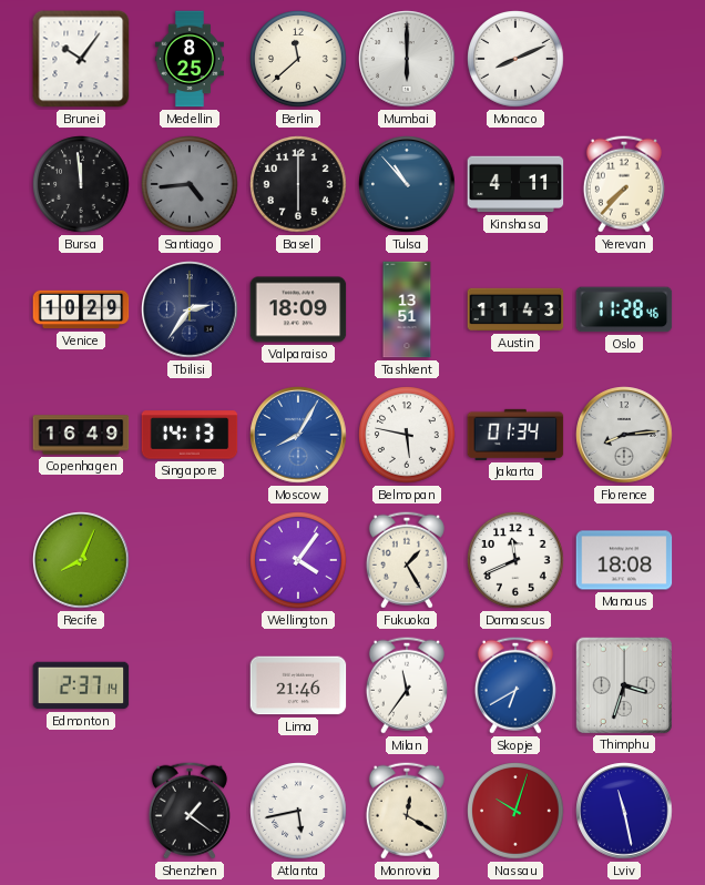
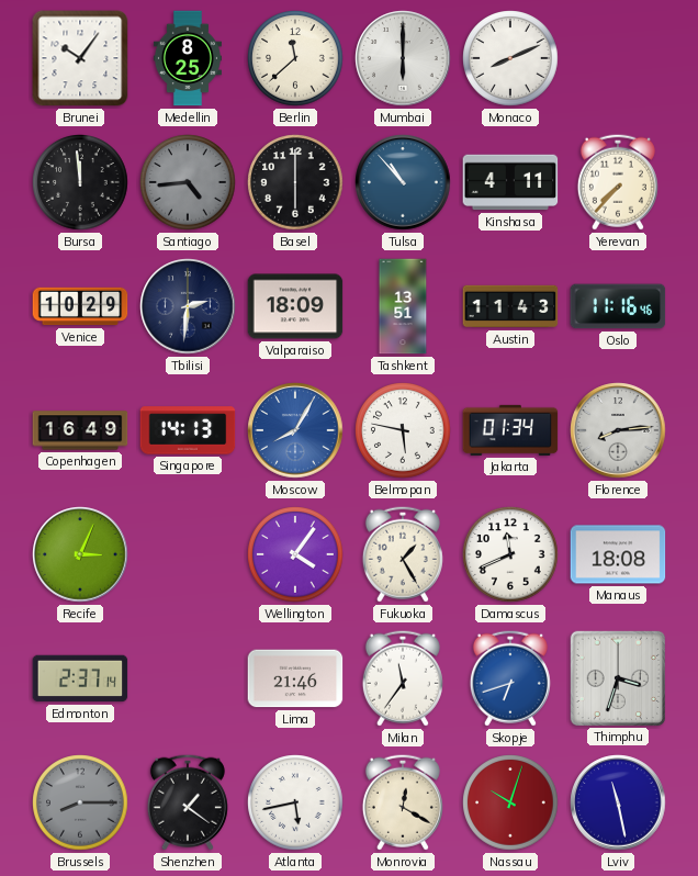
Tbilisi: 2:36 -> 2:31
Oslo: 11:28 -> 11:16
Recife: 8:04 -> 3:04
Skopje: 6:40 -> 6:42
Brussels: none -> 8:15
